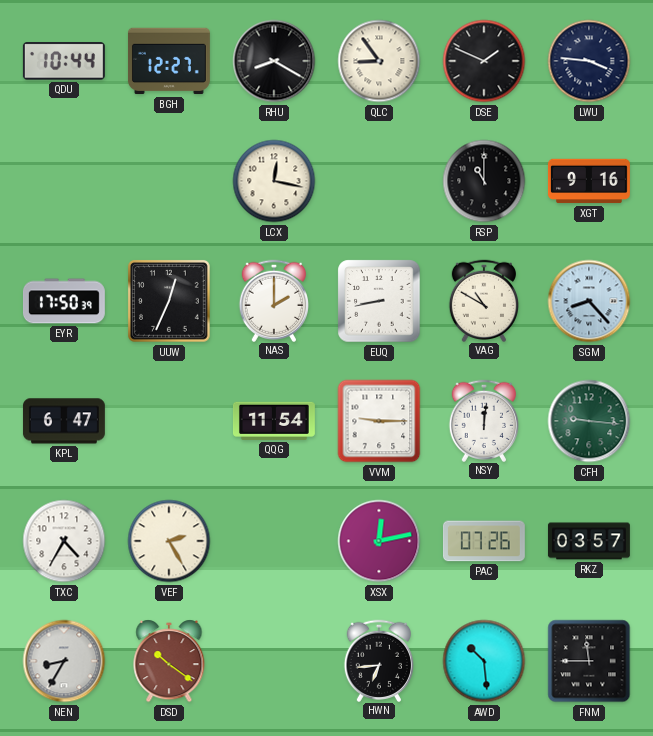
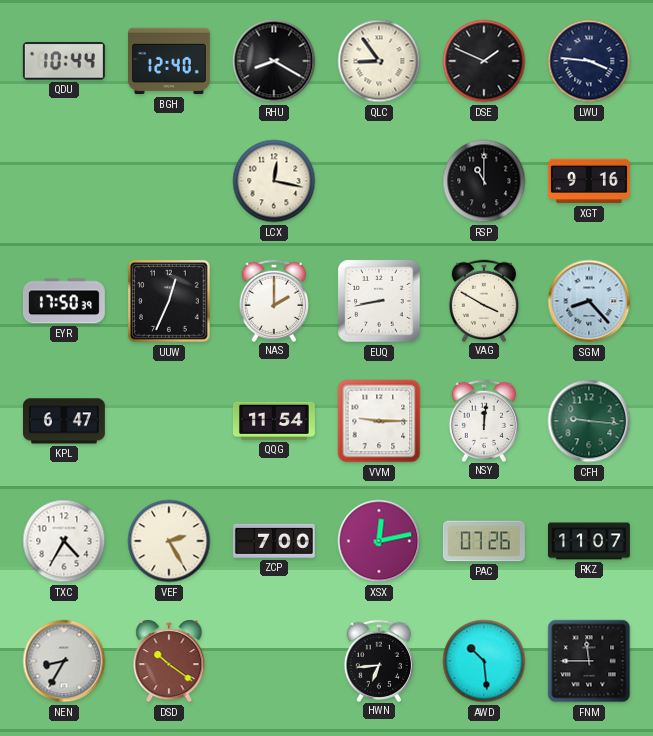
BGH: 12:27 -> 12:40
VAG: 10:50 -> 3:50
ZCP: none -> 7:00
RKZ: 03:57 -> 11:07
